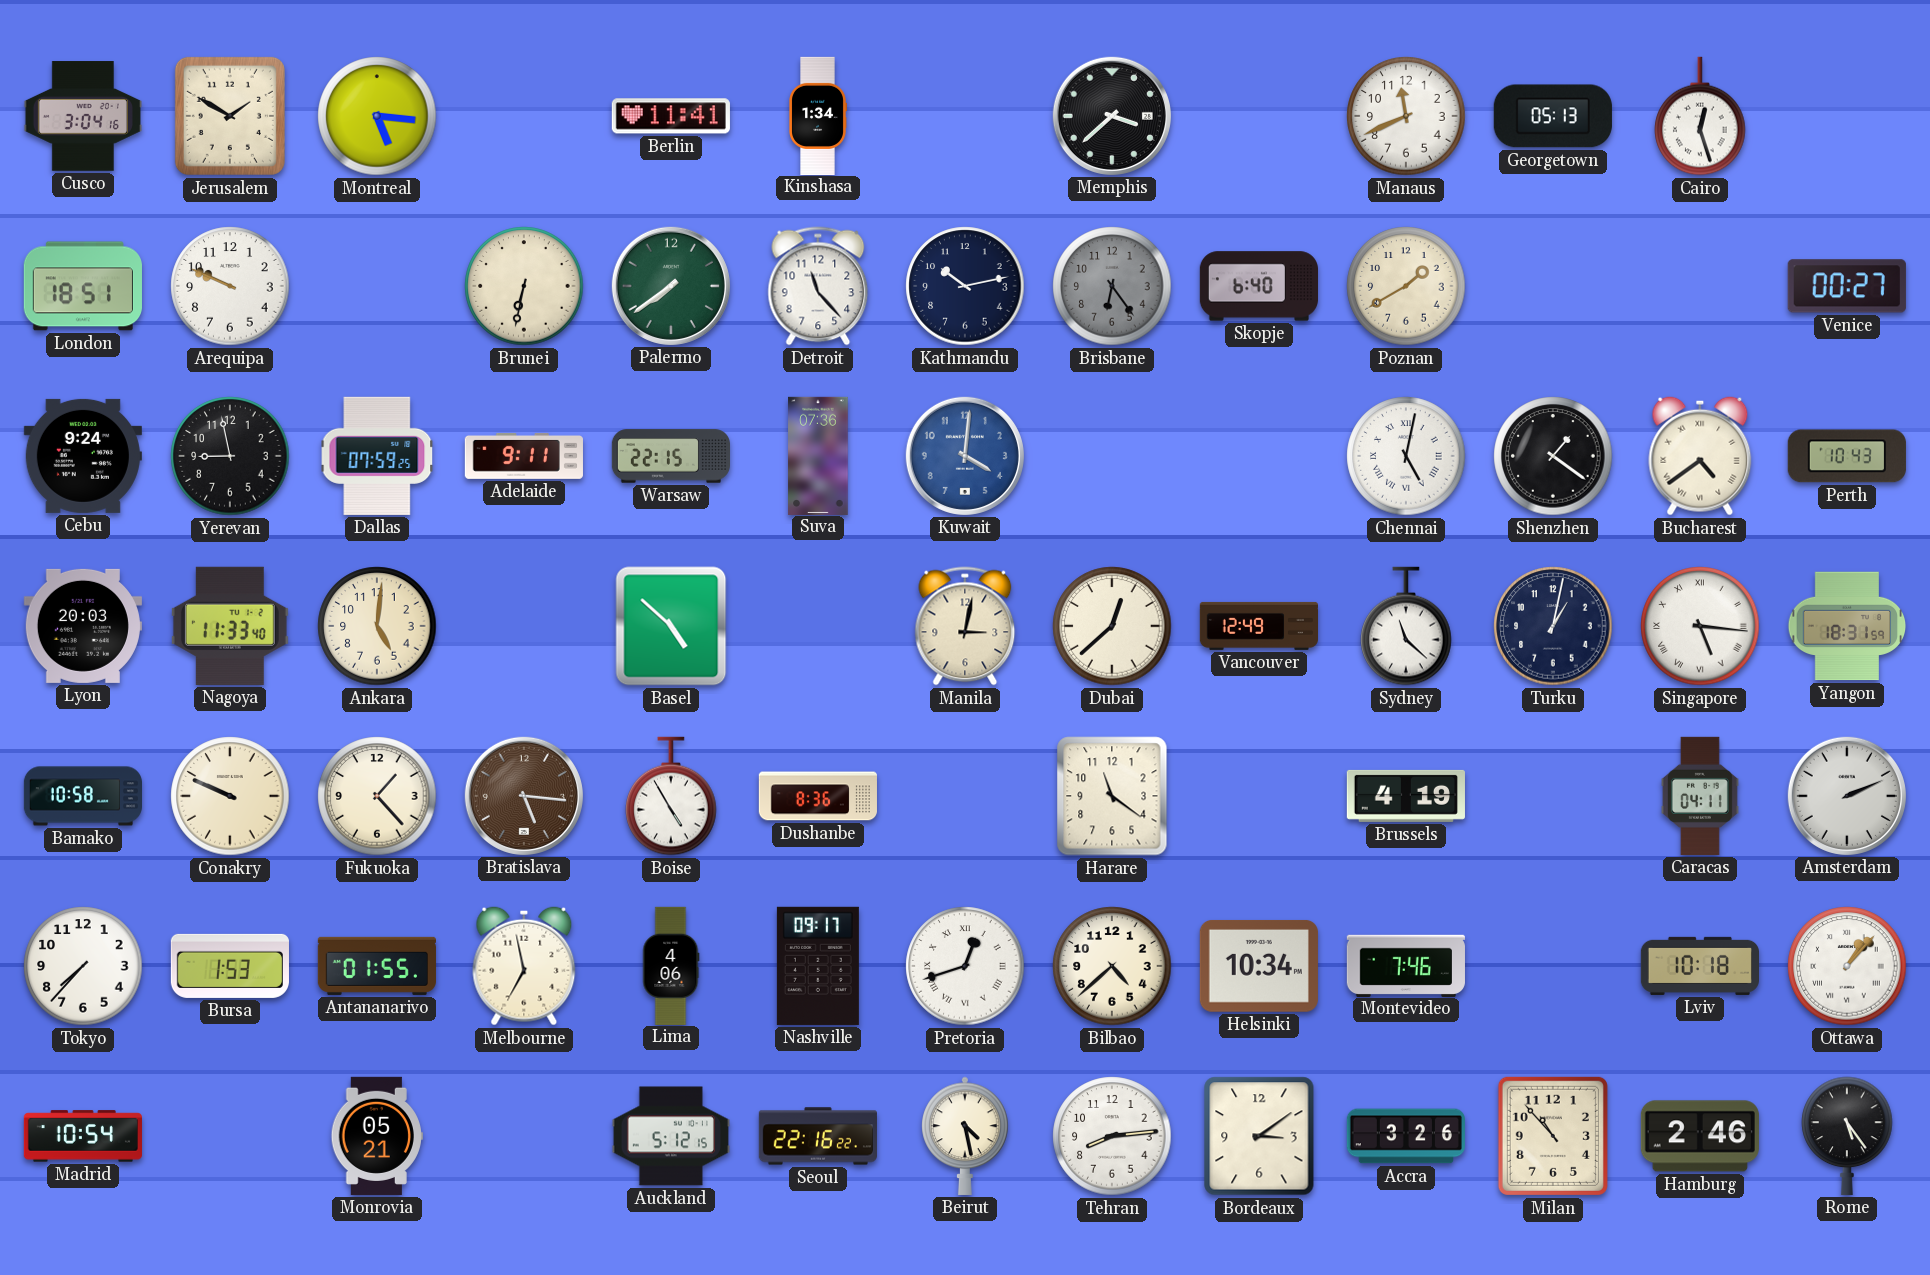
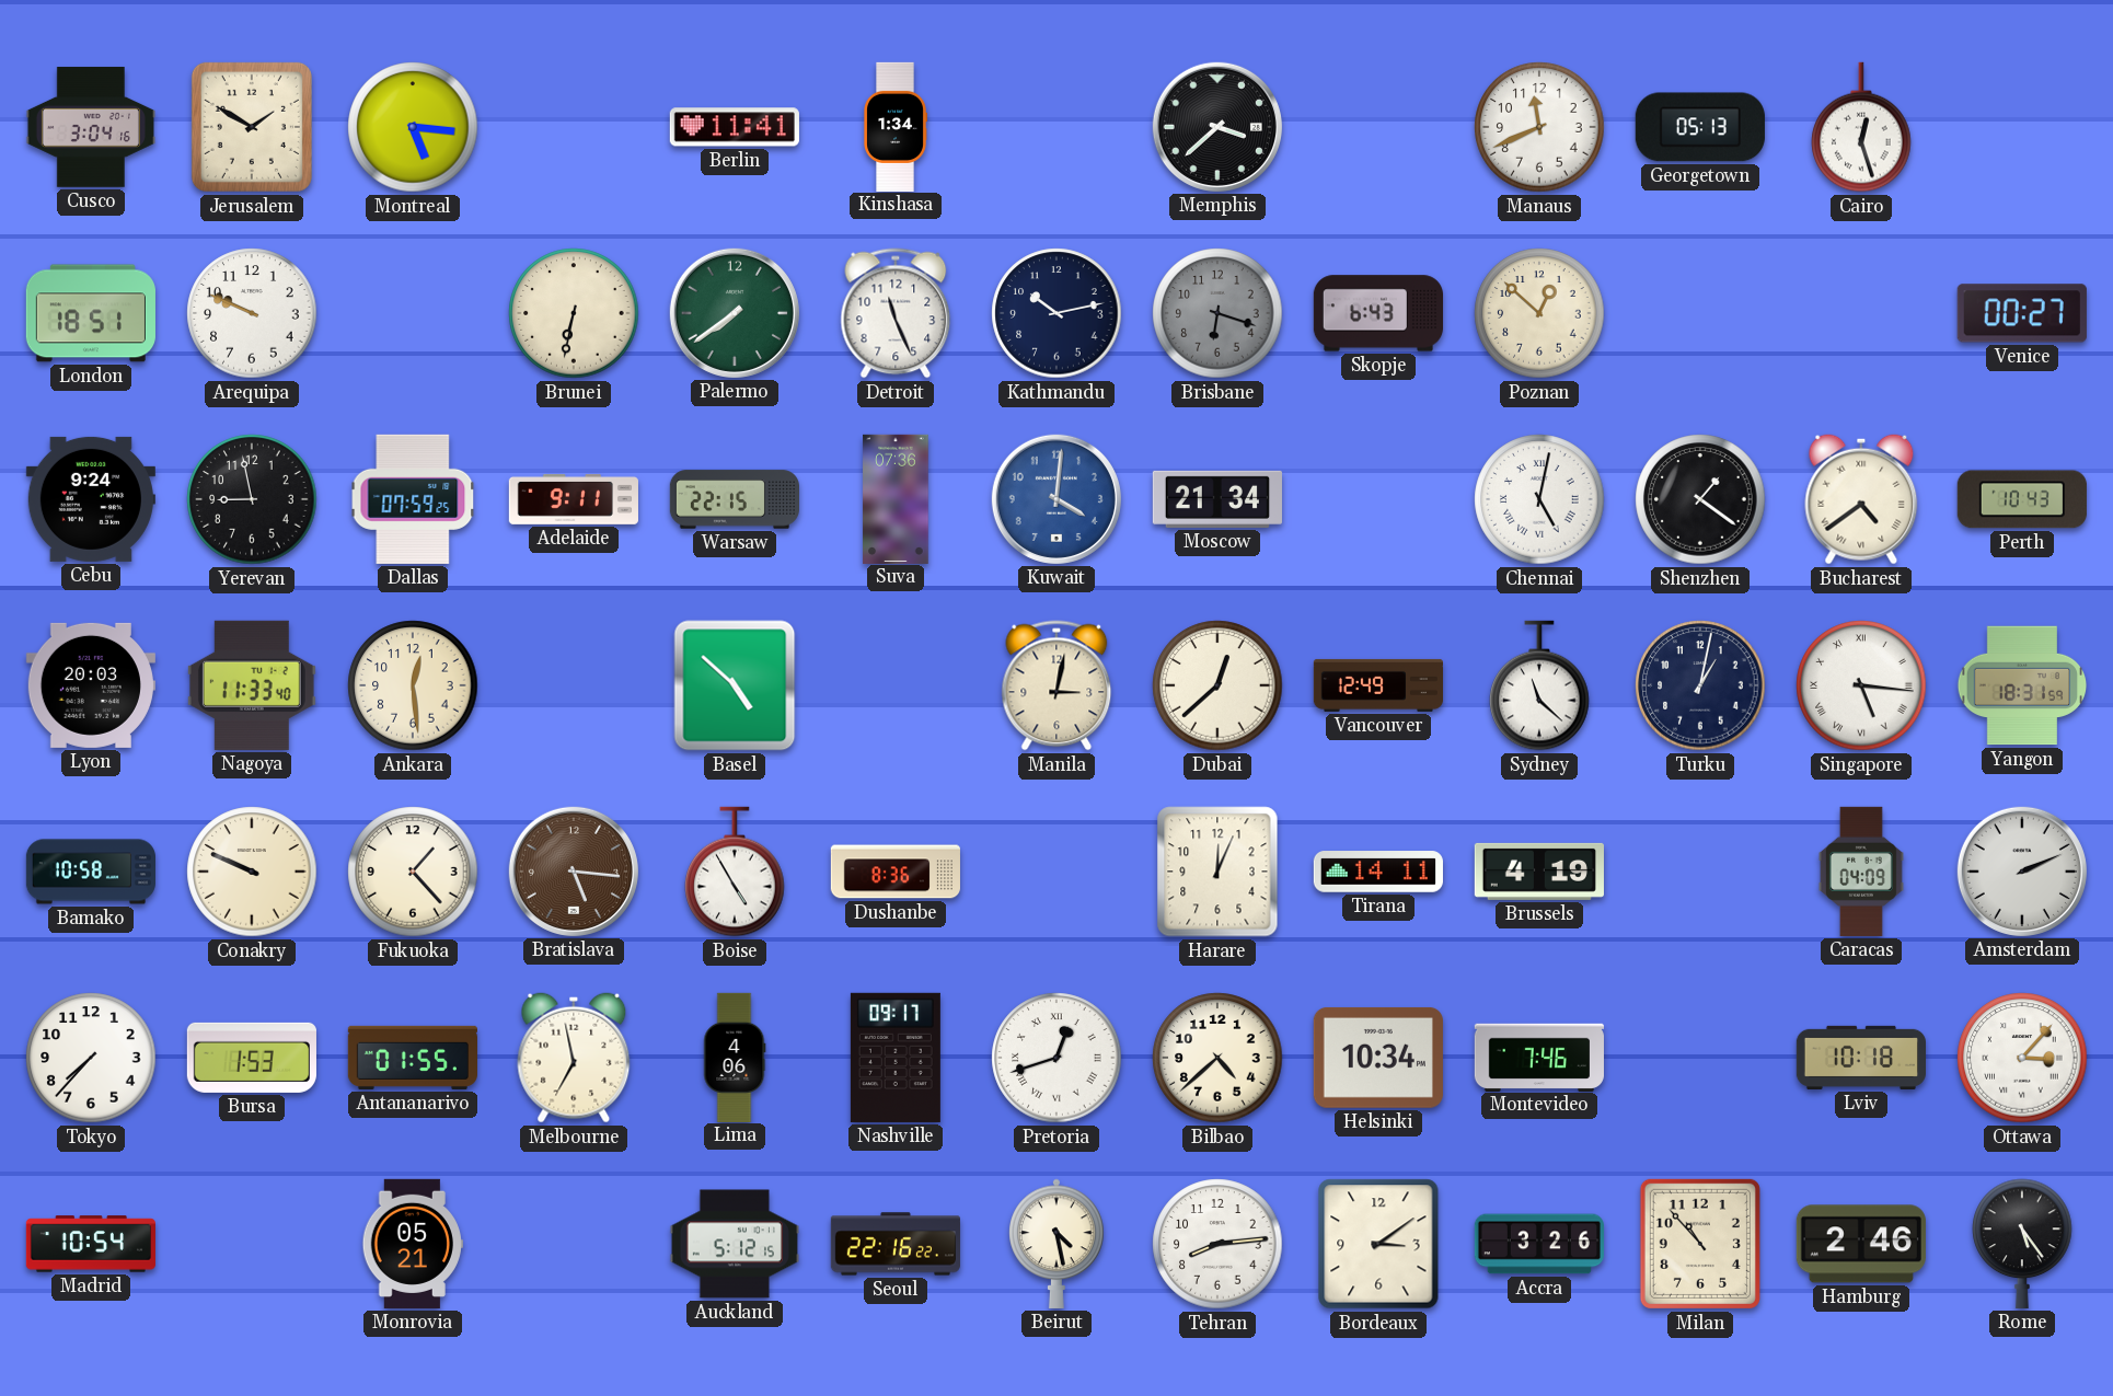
Detroit: 11:23 -> 11:26
Brisbane: 6:24 -> 6:18
Skopje: 6:40 -> 6:43
Poznan: 1:40 -> 12:52
Moscow: none -> 21:34
Ankara: 5:01 -> 12:29
Harare: 11:21 -> 12:04
Tirana: none -> 14:11
Caracas: 04:11 -> 04:09
Ottawa: 1:07 -> 3:07
